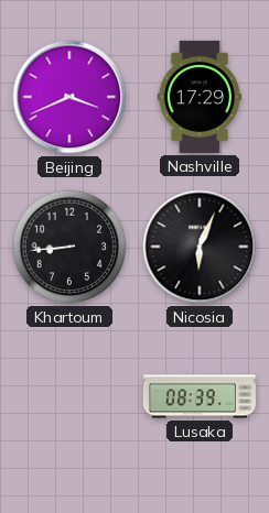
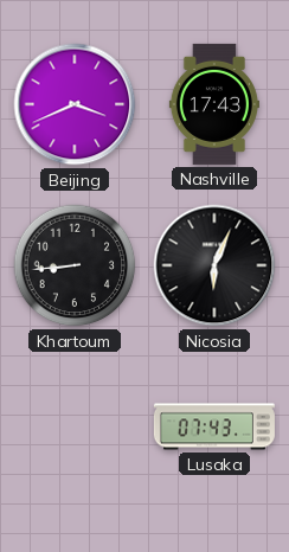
Nashville: 17:29 -> 17:43
Lusaka: 08:39 -> 07:43
